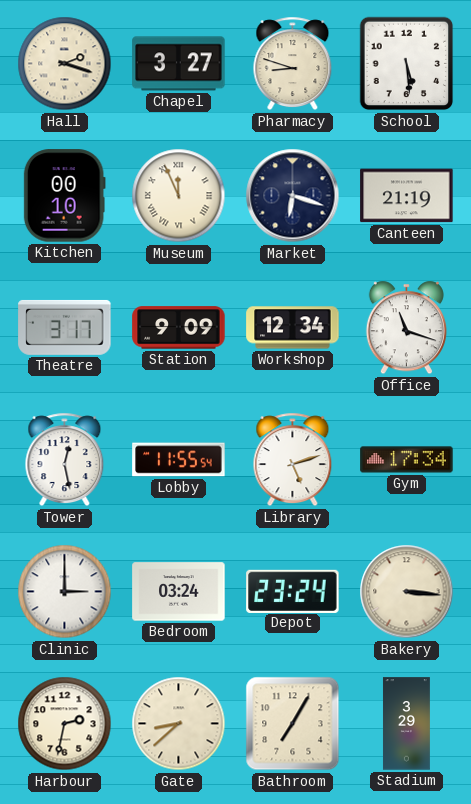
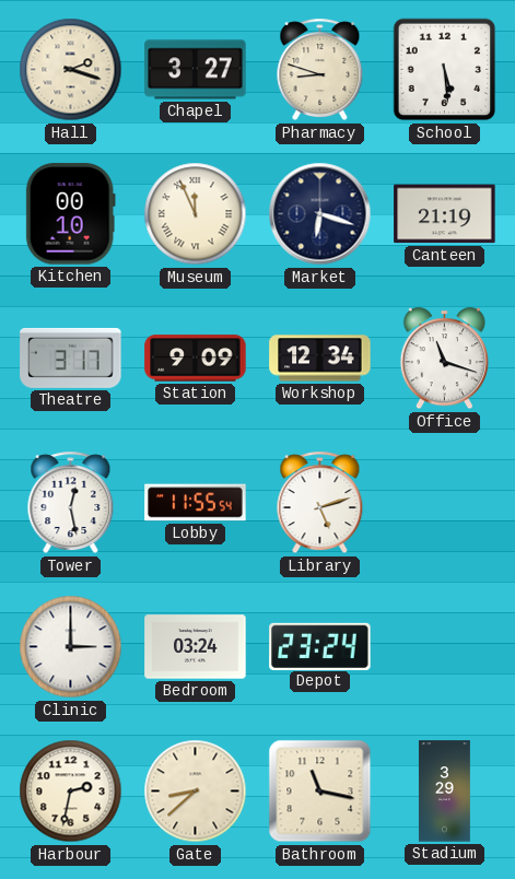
Gym: 17:34 -> none
Bakery: 3:16 -> none
Bathroom: 7:05 -> 11:17
